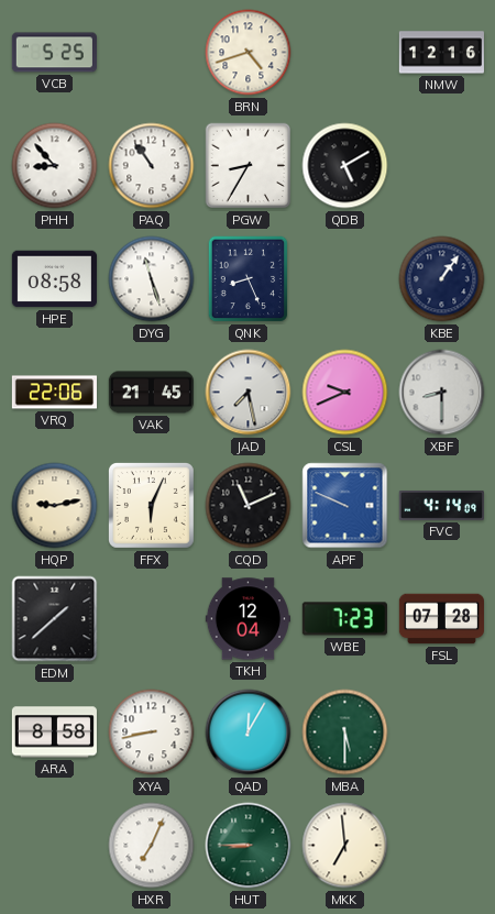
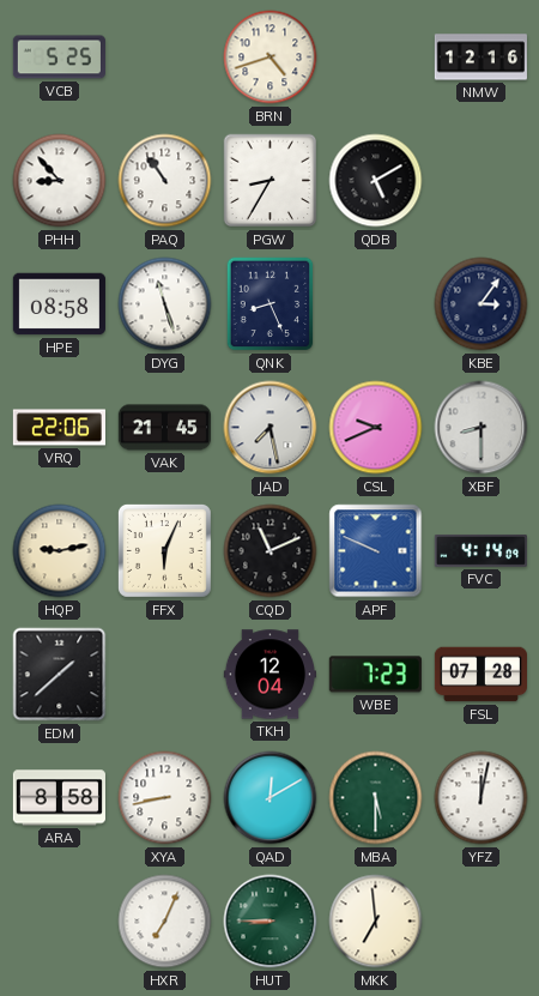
KBE: 1:06 -> 3:06
QAD: 12:05 -> 12:10
YFZ: none -> 12:02
